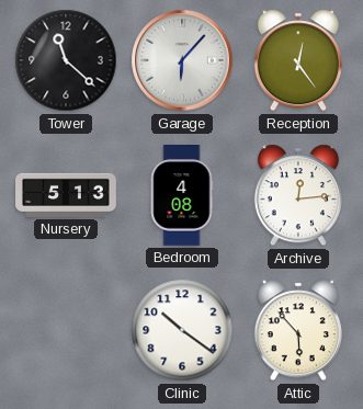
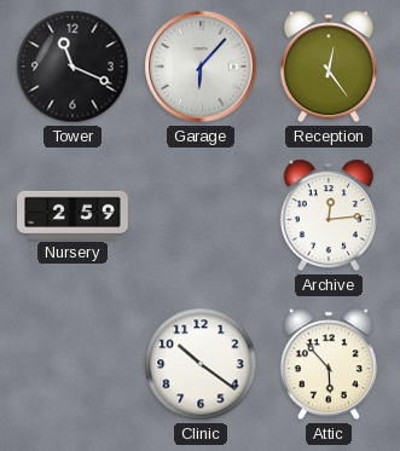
Tower: 11:22 -> 11:19
Nursery: 5:13 -> 2:59
Bedroom: 4:08 -> none
